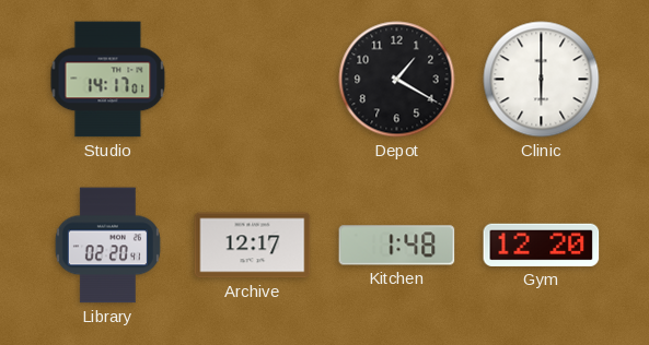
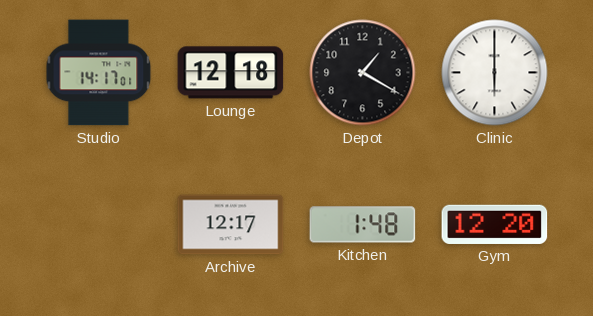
Lounge: none -> 12:18
Library: 02:20 -> none
